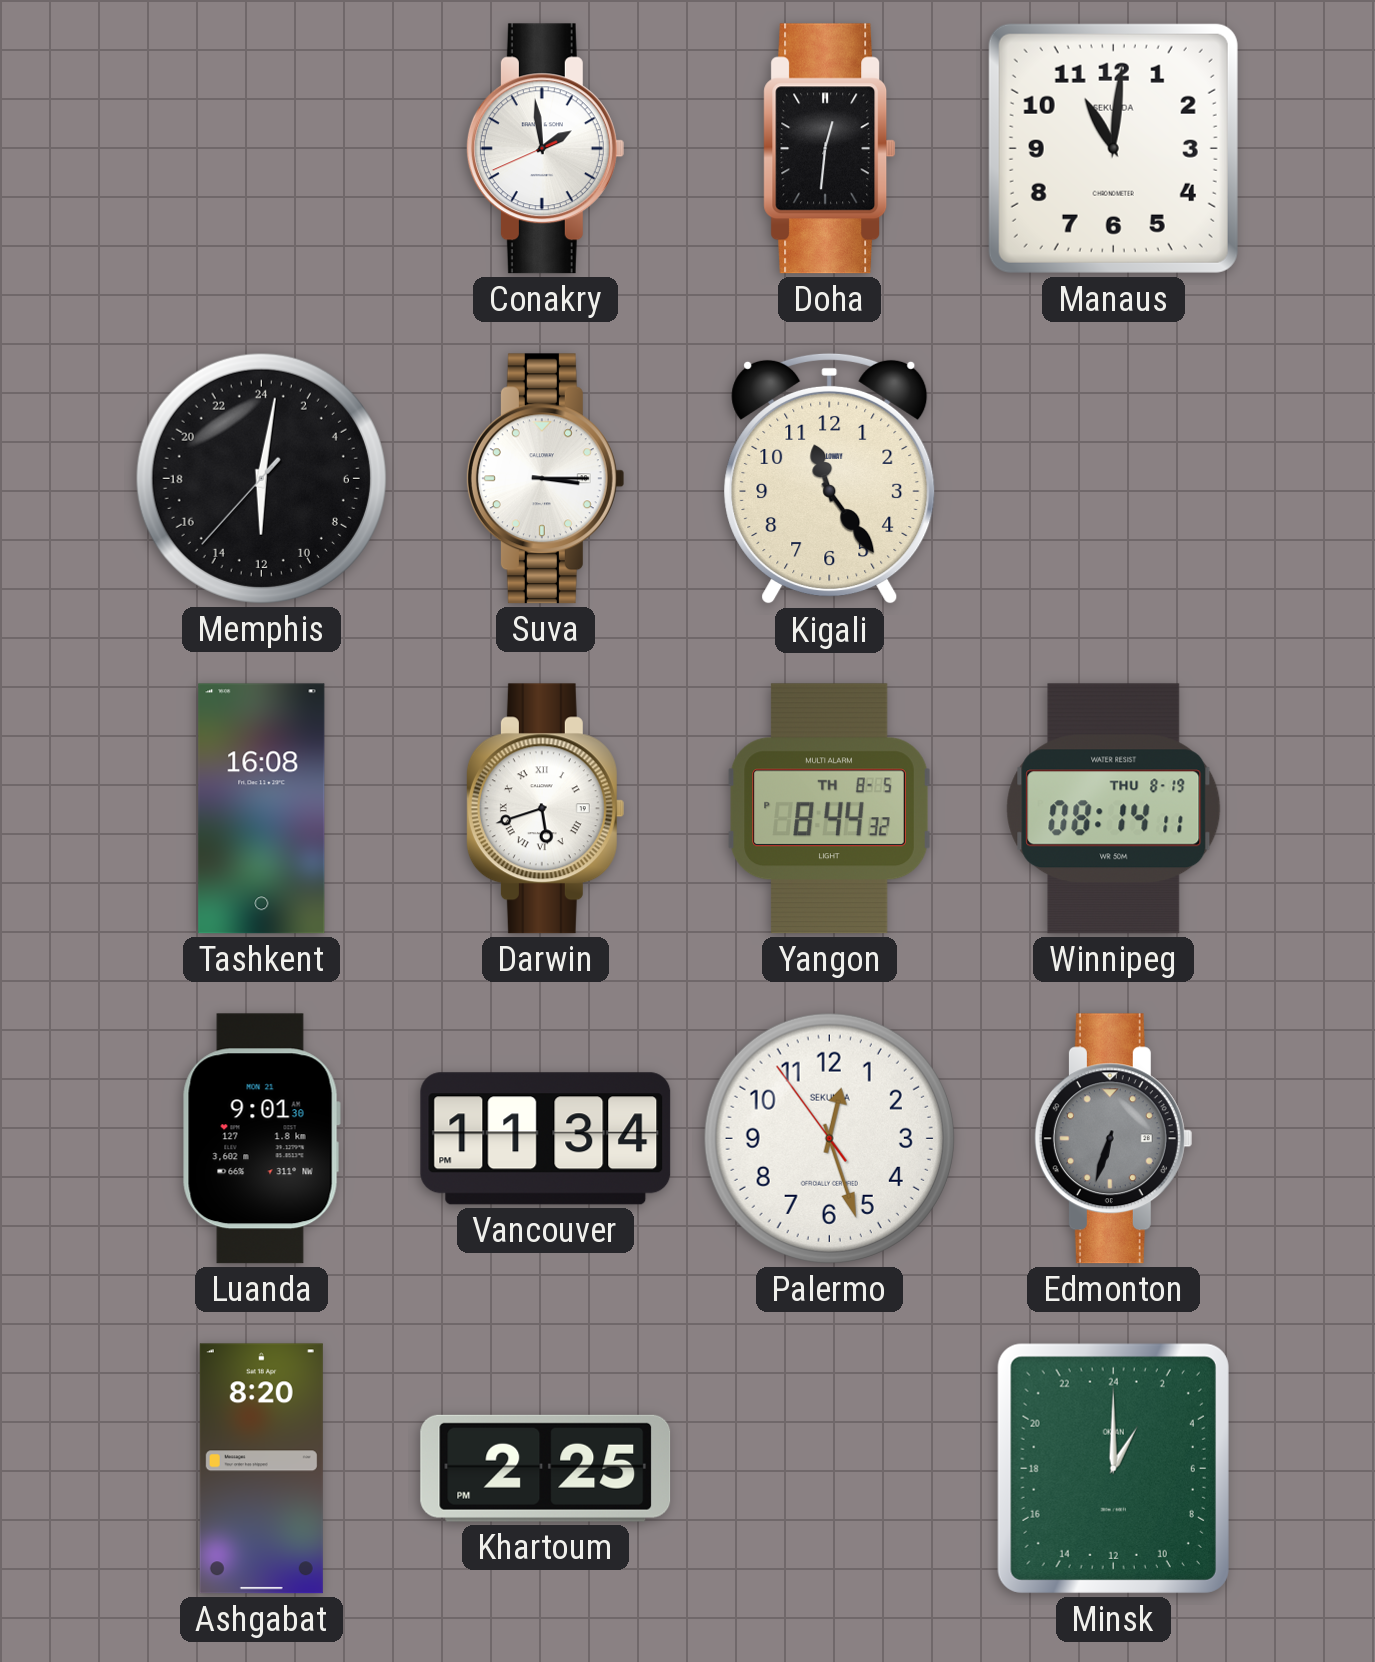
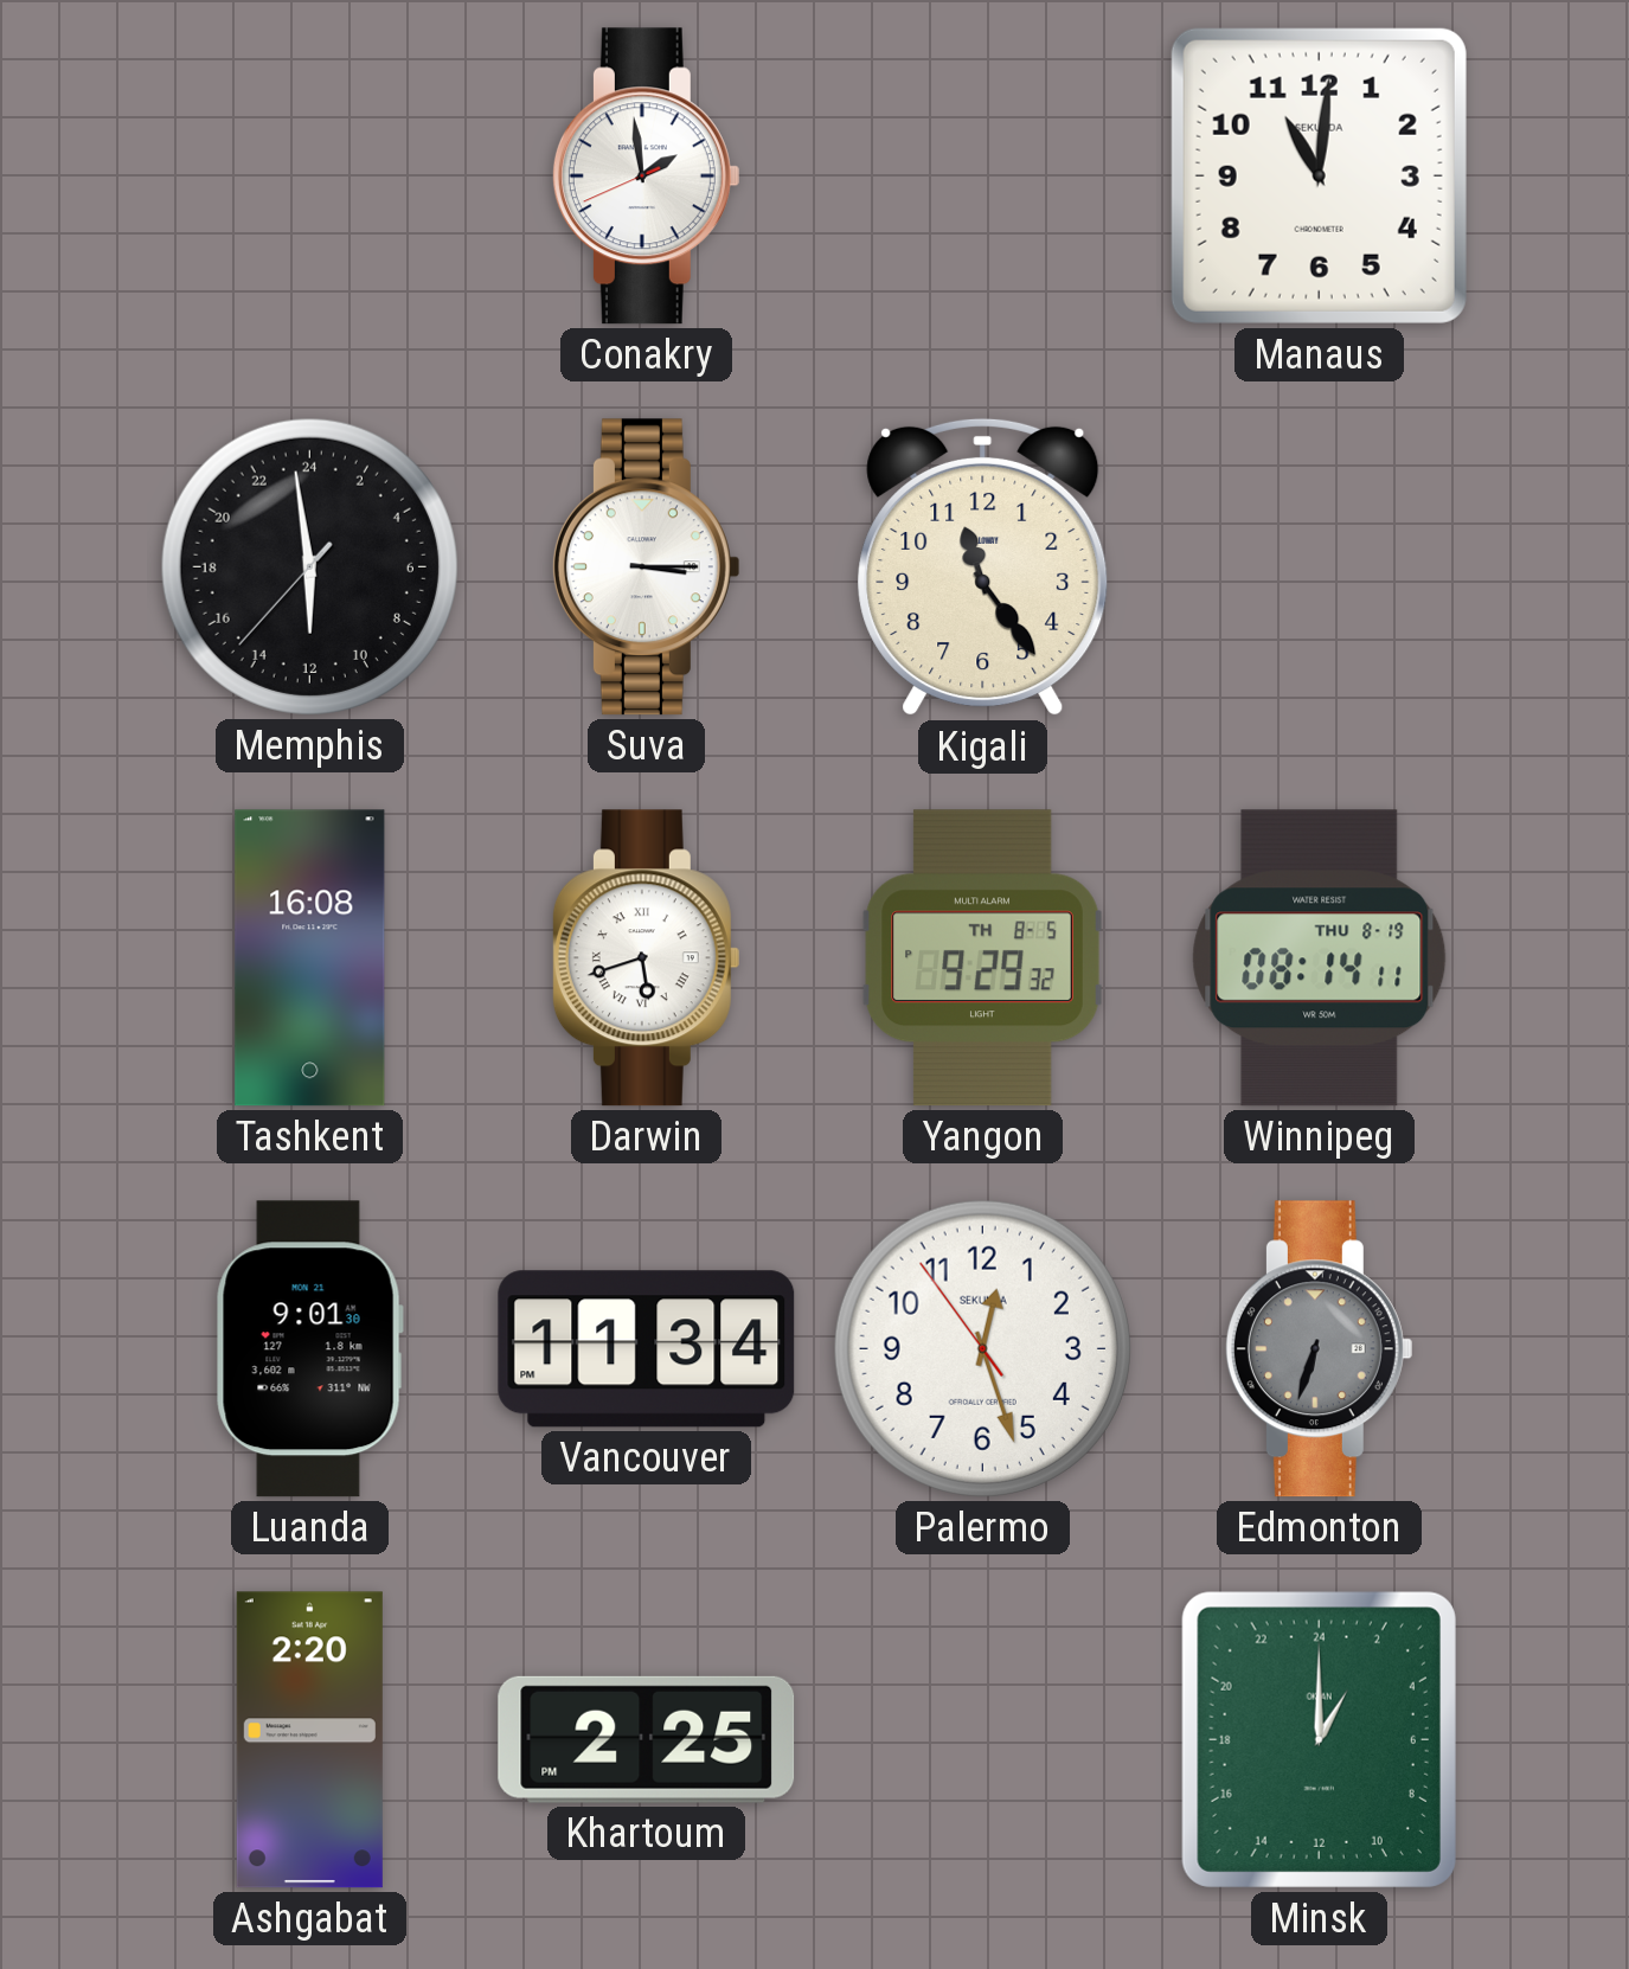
Doha: 12:31 -> none
Memphis: 12:01 -> 11:58
Yangon: 8:44 -> 9:29
Ashgabat: 8:20 -> 2:20
